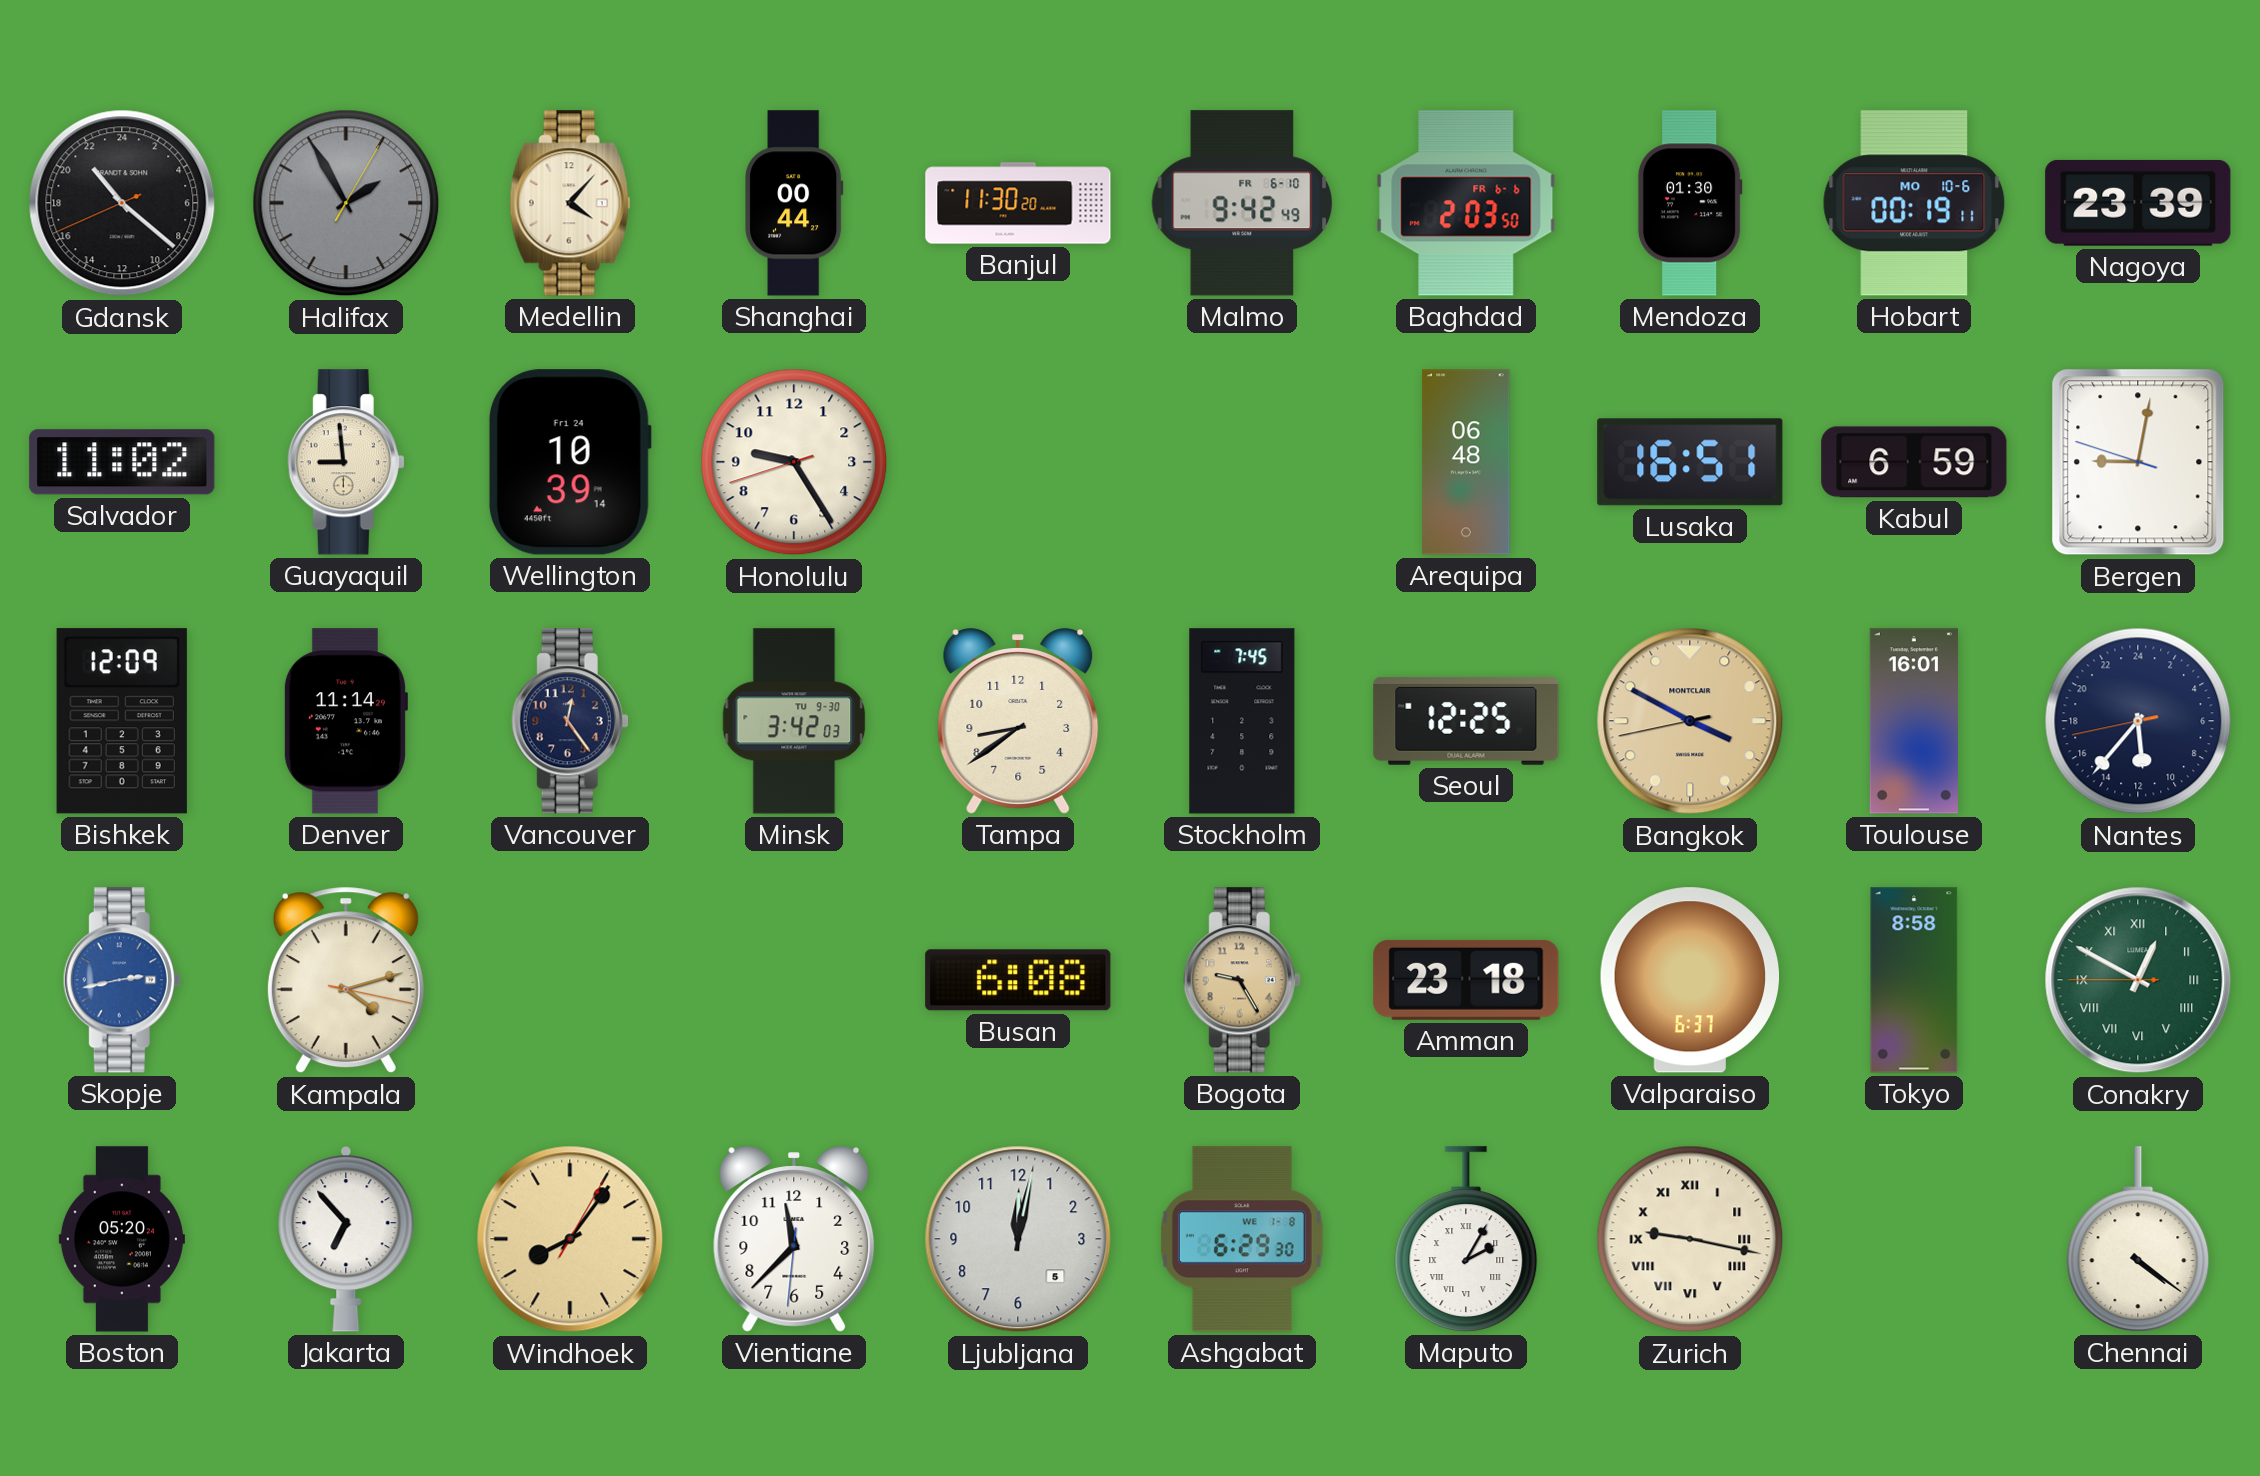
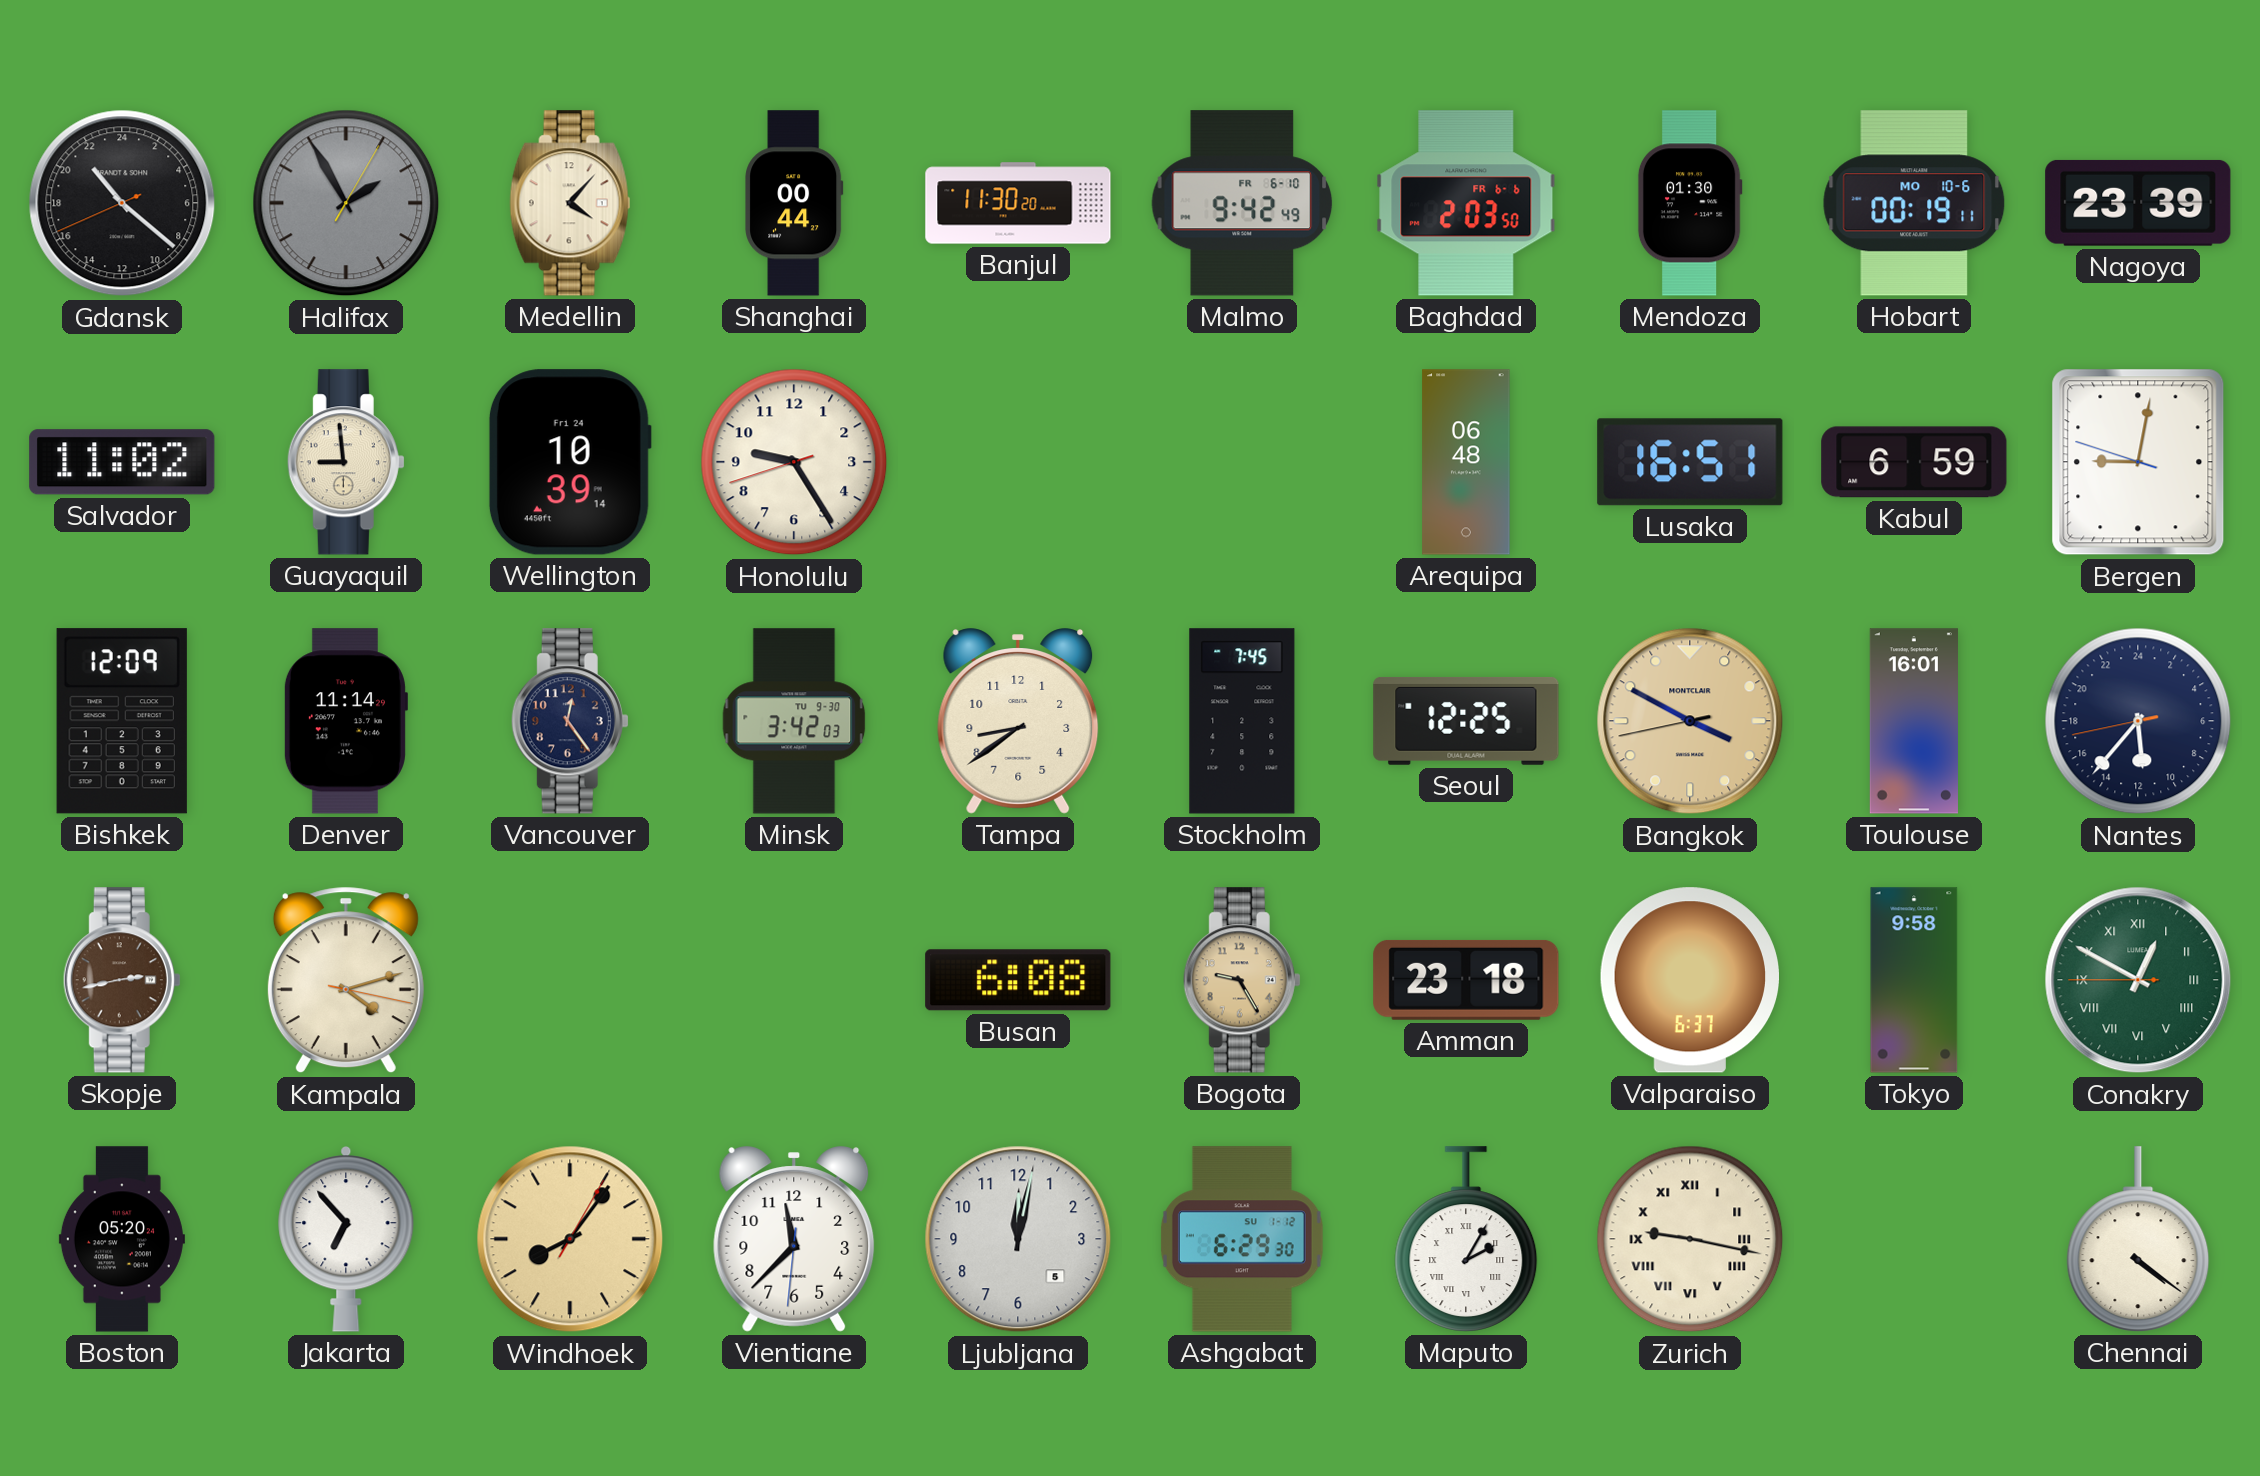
Skopje dial: blue -> brown
Tokyo: 8:58 -> 9:58
Ashgabat date: WE 1-8 -> SU 1-12
